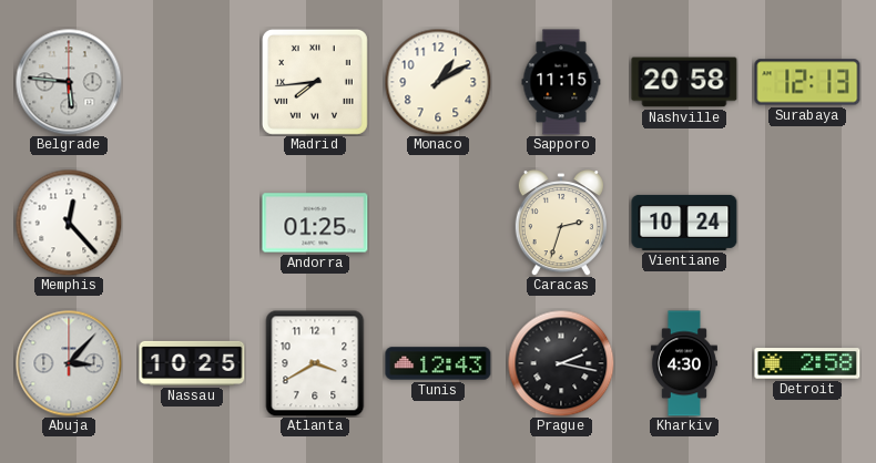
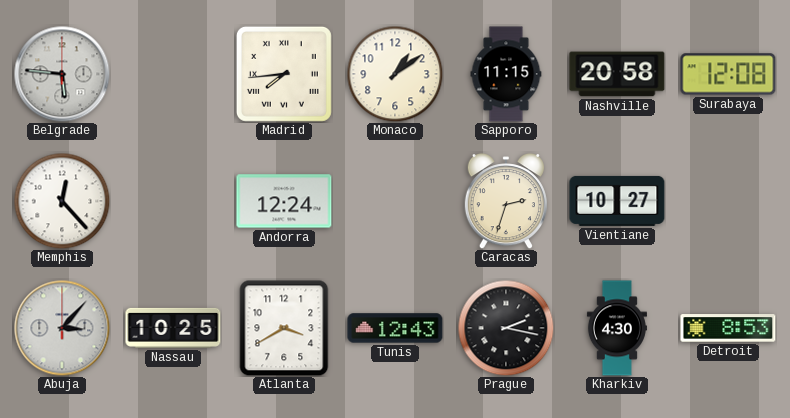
Monaco: 1:10 -> 1:09
Surabaya: 12:13 -> 12:08
Andorra: 01:25 -> 12:24
Vientiane: 10:24 -> 10:27
Detroit: 2:58 -> 8:53
